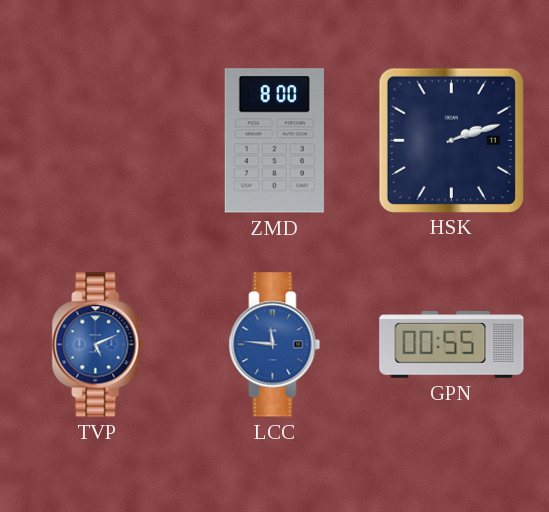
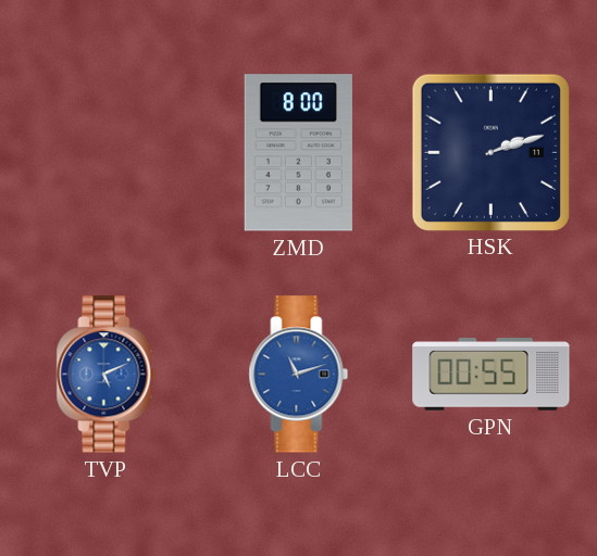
LCC: 11:46 -> 11:12
